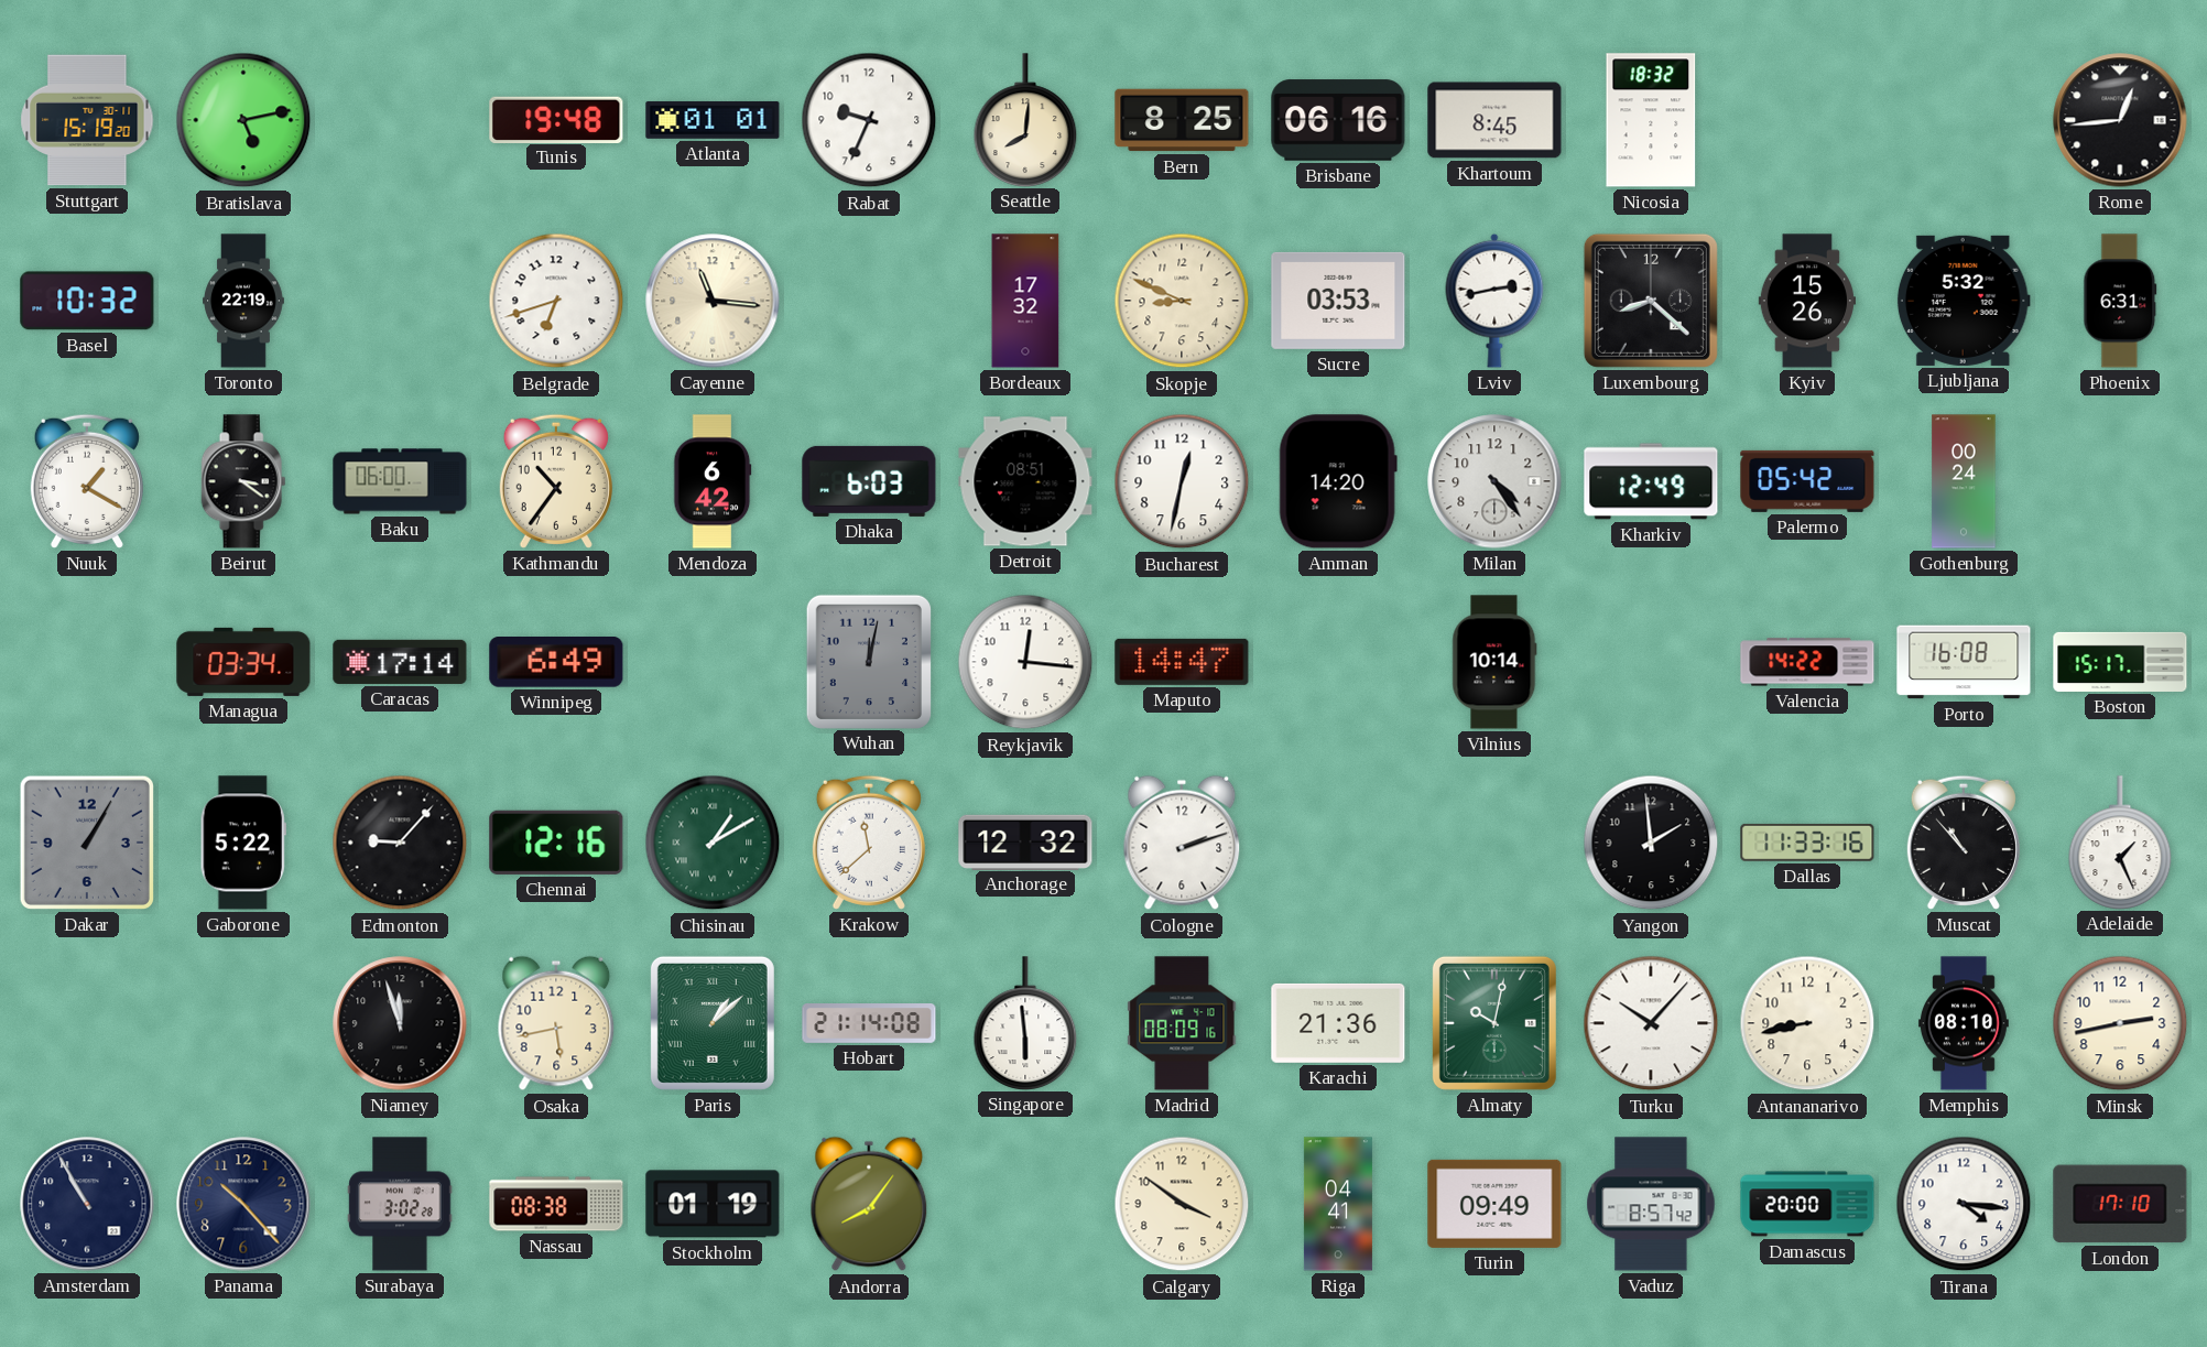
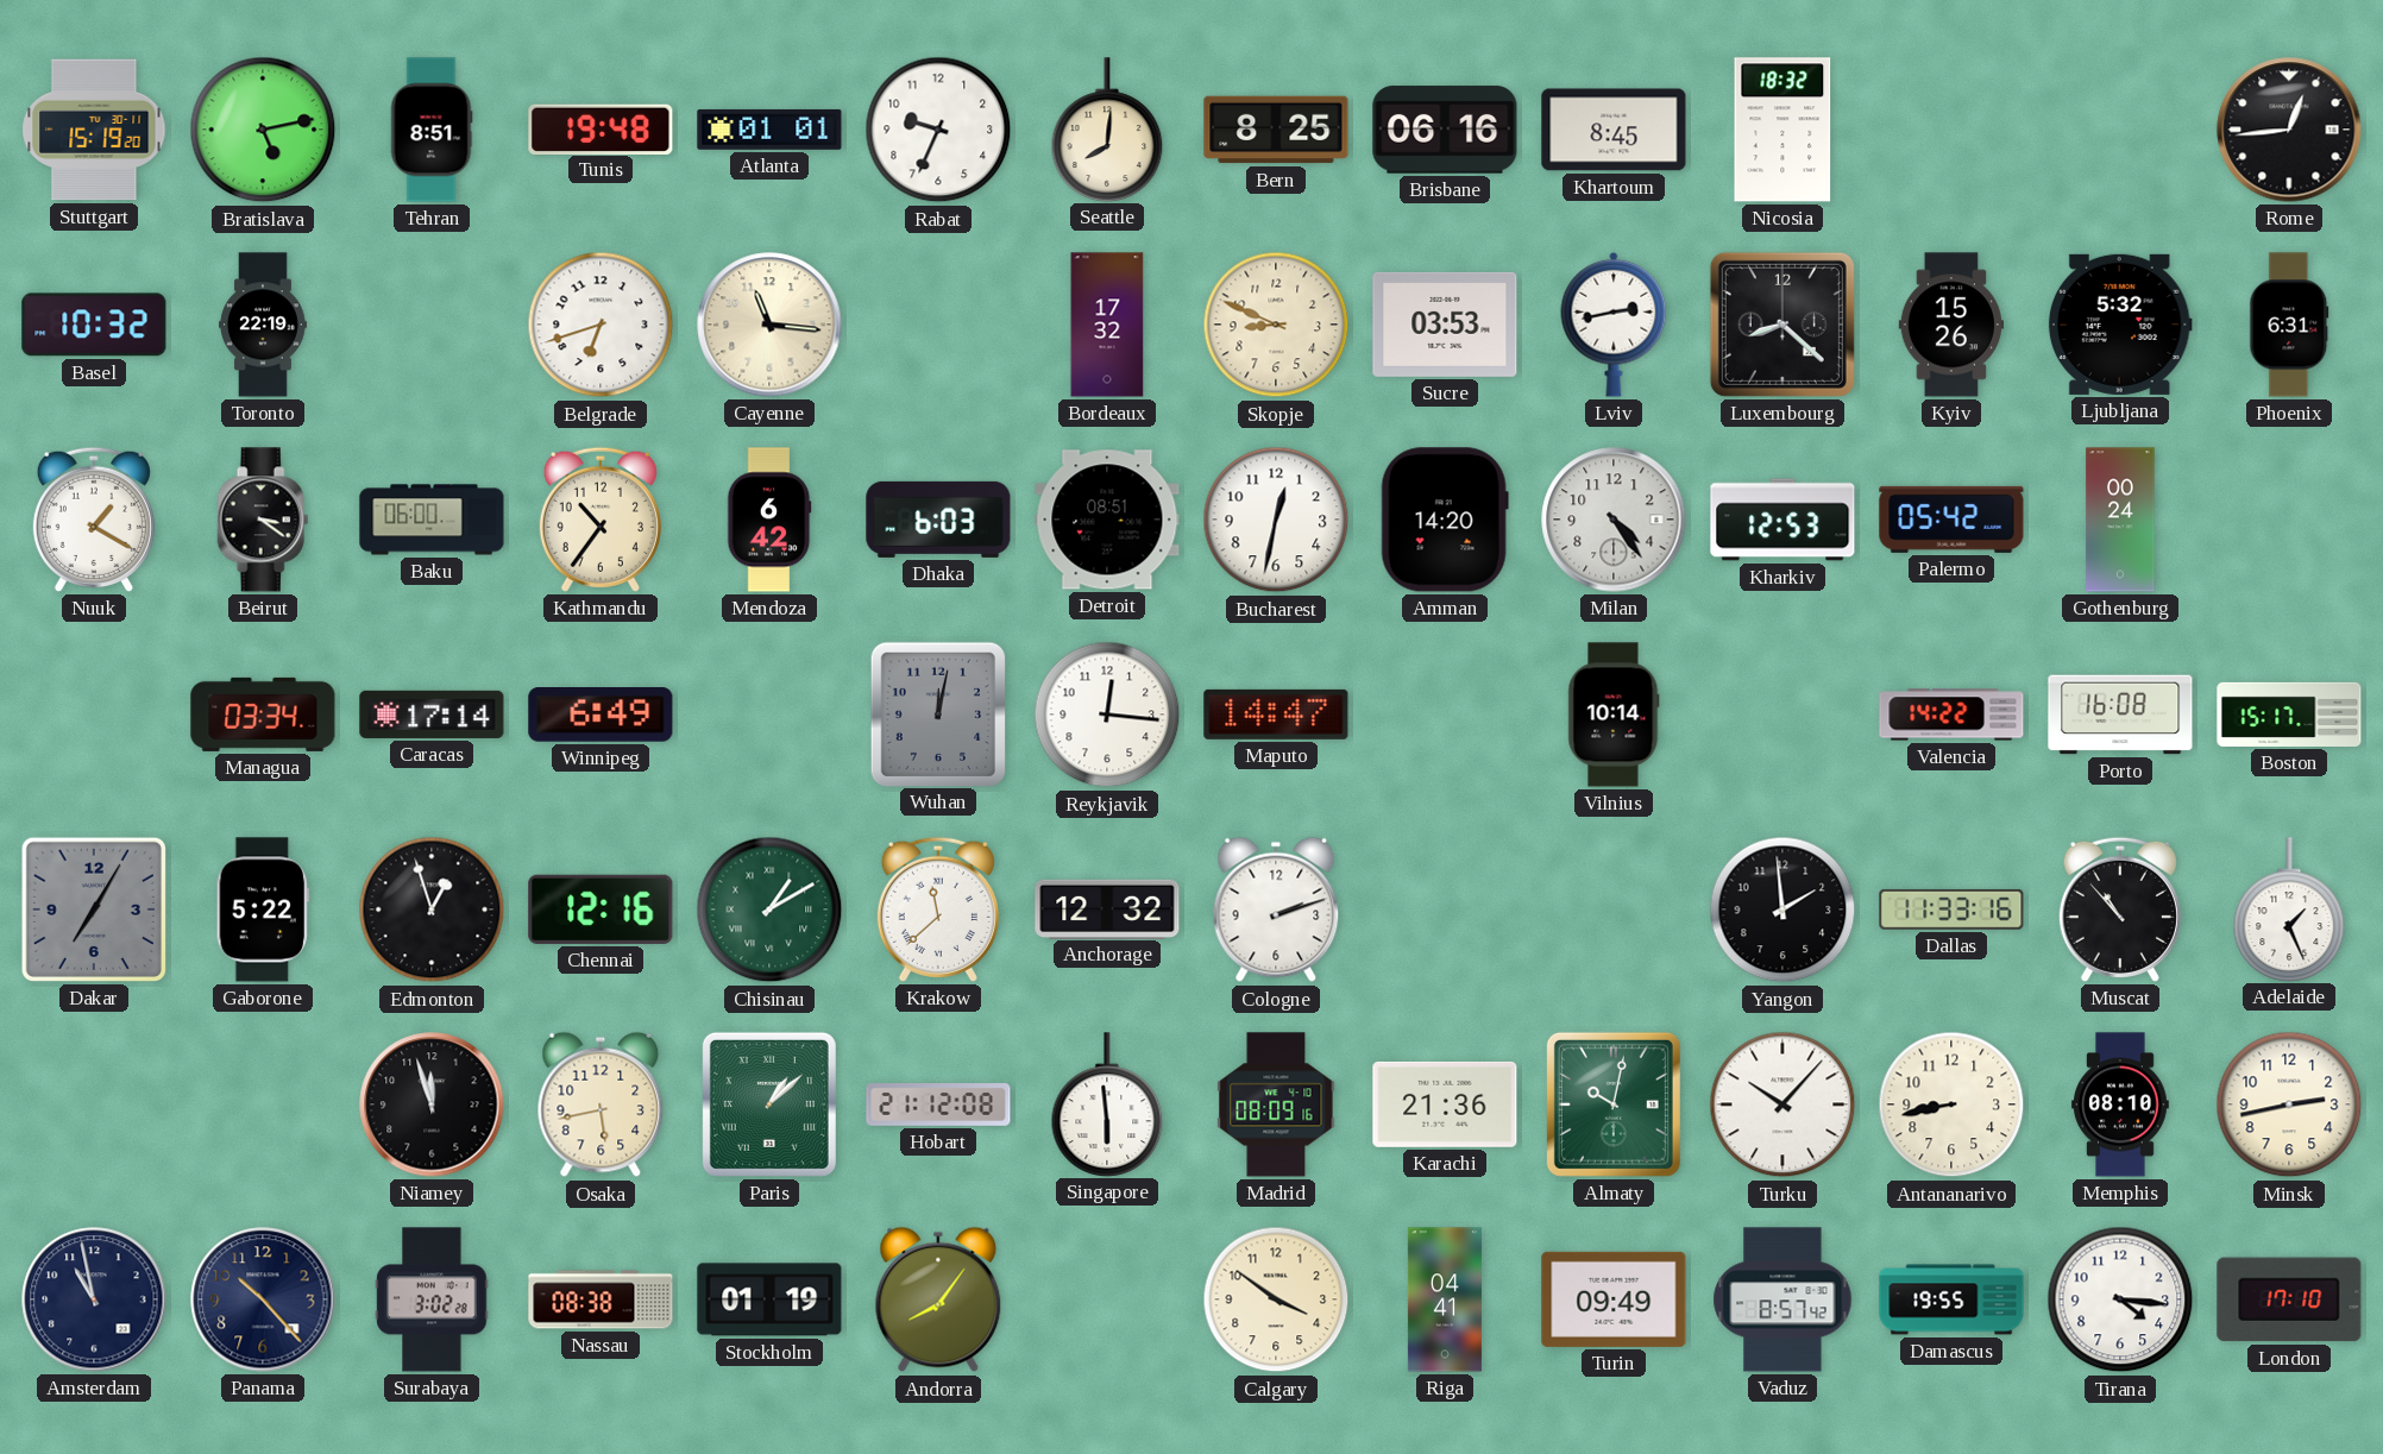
Tehran: none -> 8:51
Kharkiv: 12:49 -> 12:53
Dakar: 1:05 -> 7:05
Edmonton: 9:07 -> 12:57
Hobart: 21:14 -> 21:12
Amsterdam: 10:55 -> 10:58
Damascus: 20:00 -> 19:55
